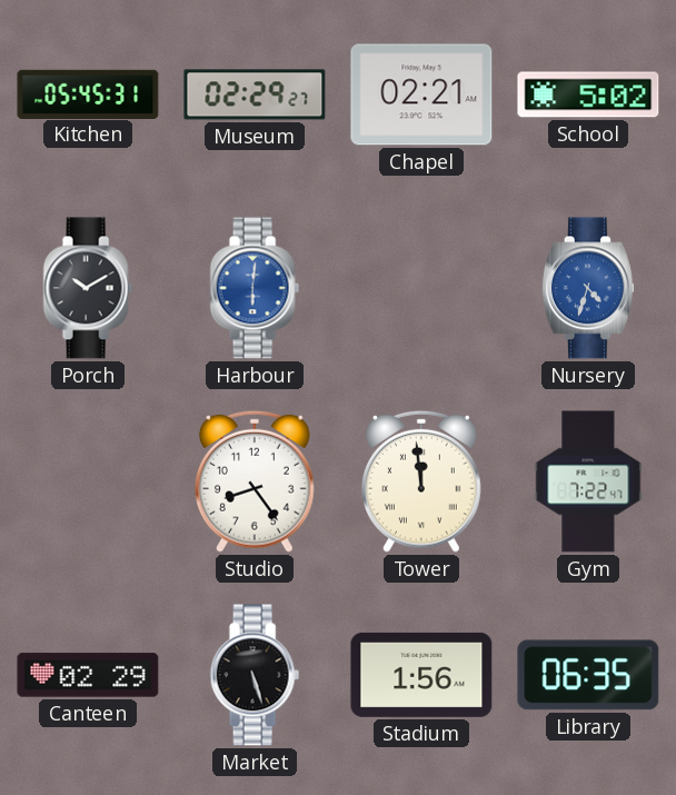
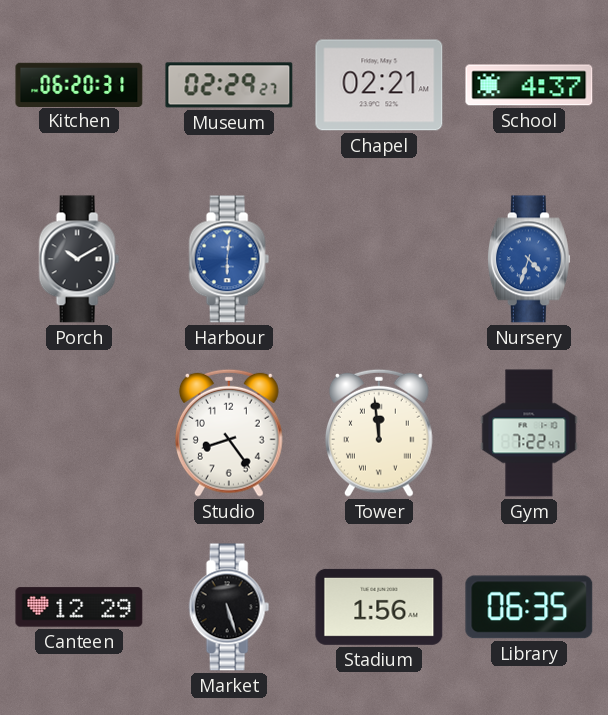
Kitchen: 05:45 -> 06:20
School: 5:02 -> 4:37
Canteen: 02:29 -> 12:29
